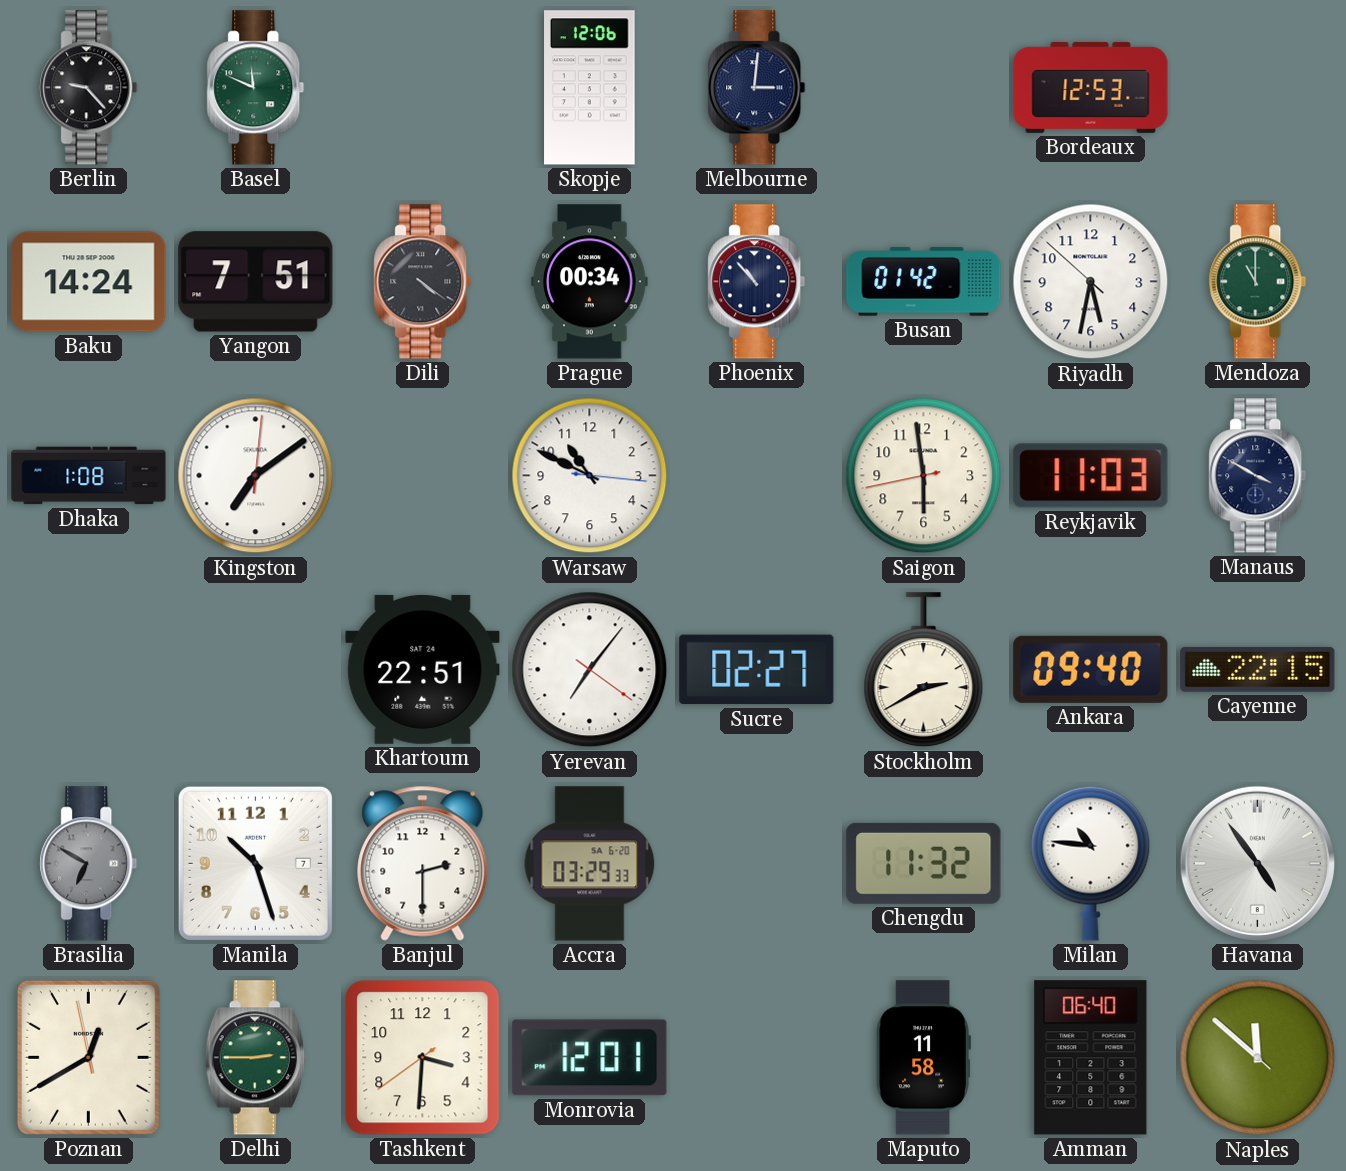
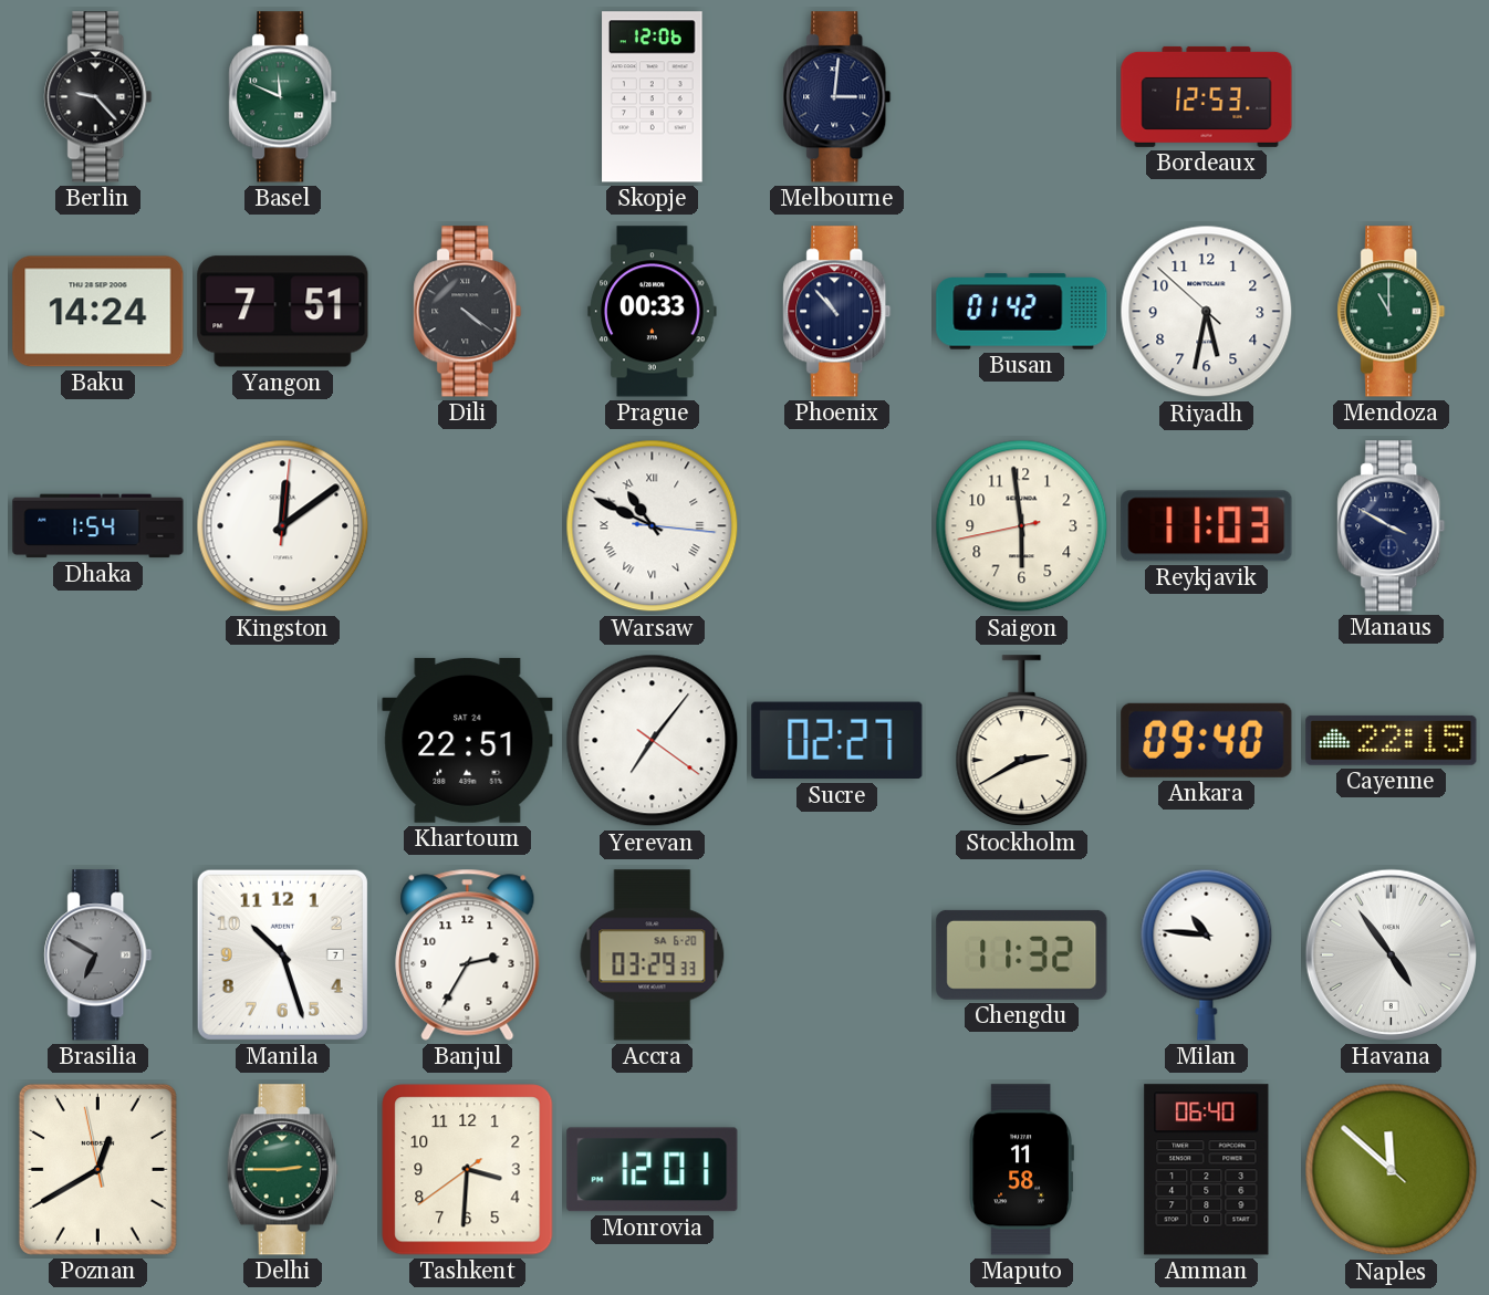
Prague: 00:34 -> 00:33
Dhaka: 1:08 -> 1:54
Kingston: 7:09 -> 12:09
Warsaw numerals: Arabic -> Roman
Banjul: 2:30 -> 2:35
